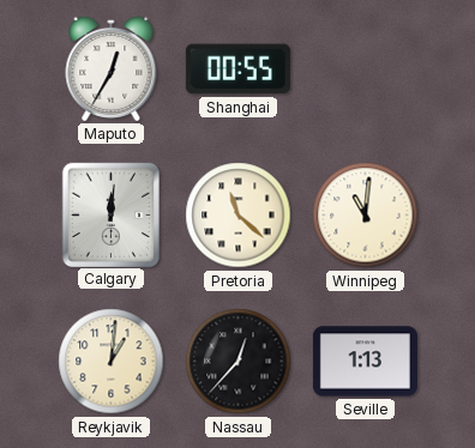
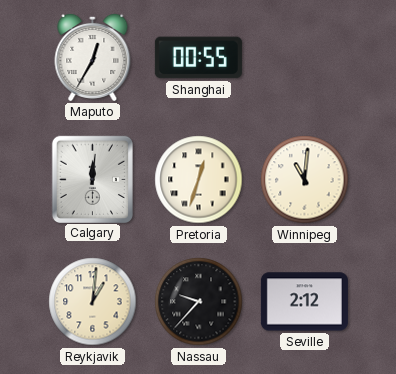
Pretoria: 11:22 -> 12:33
Nassau: 12:37 -> 9:37
Seville: 1:13 -> 2:12
